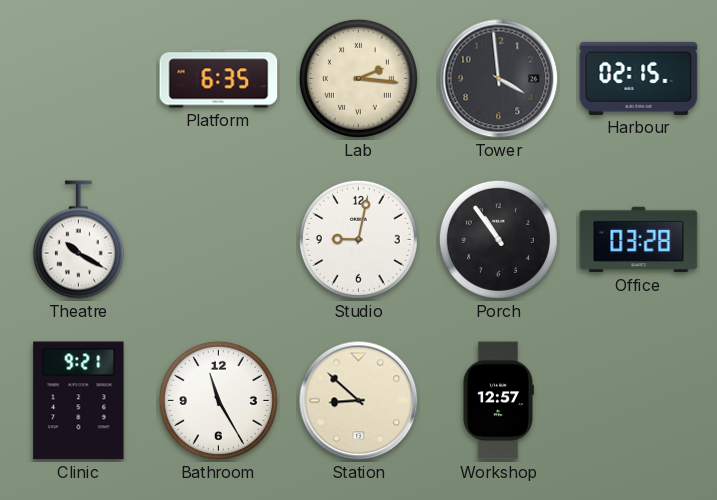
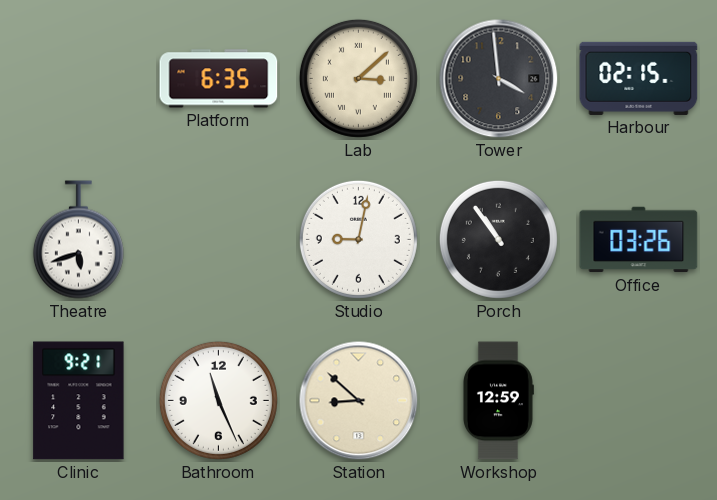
Lab: 2:16 -> 3:08
Theatre: 10:20 -> 5:42
Office: 03:28 -> 03:26
Bathroom: 11:25 -> 11:26
Workshop: 12:57 -> 12:59
